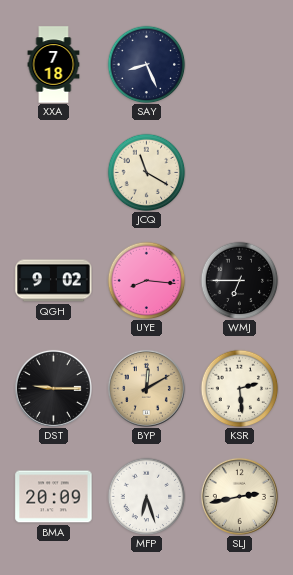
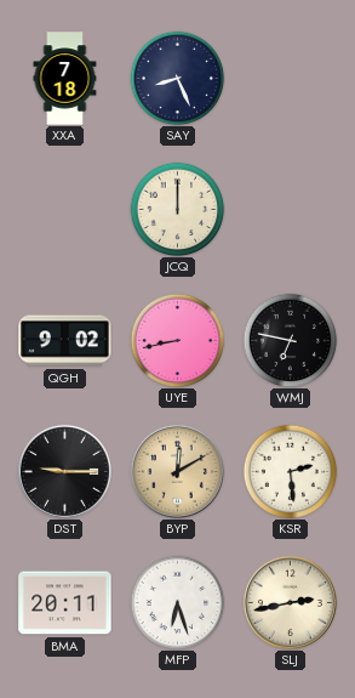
JCQ: 11:20 -> 12:00
UYE: 8:16 -> 8:43
WMJ: 6:45 -> 6:47
BMA: 20:09 -> 20:11
